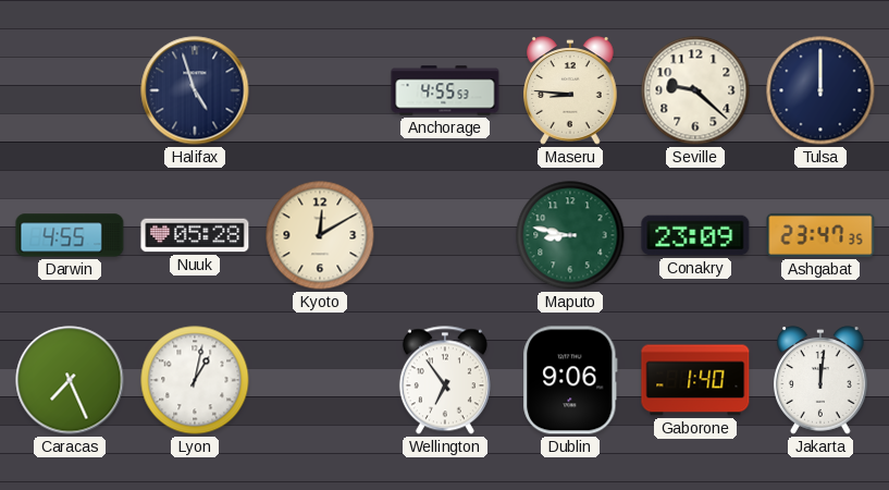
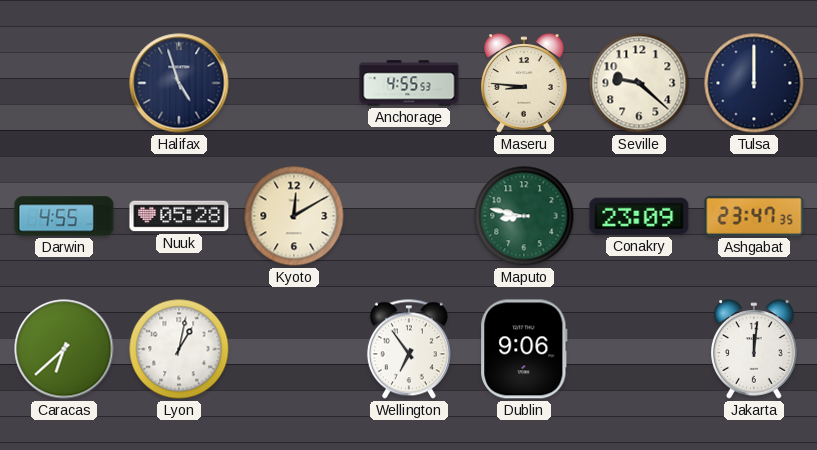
Caracas: 7:26 -> 6:38
Gaborone: 1:40 -> none
